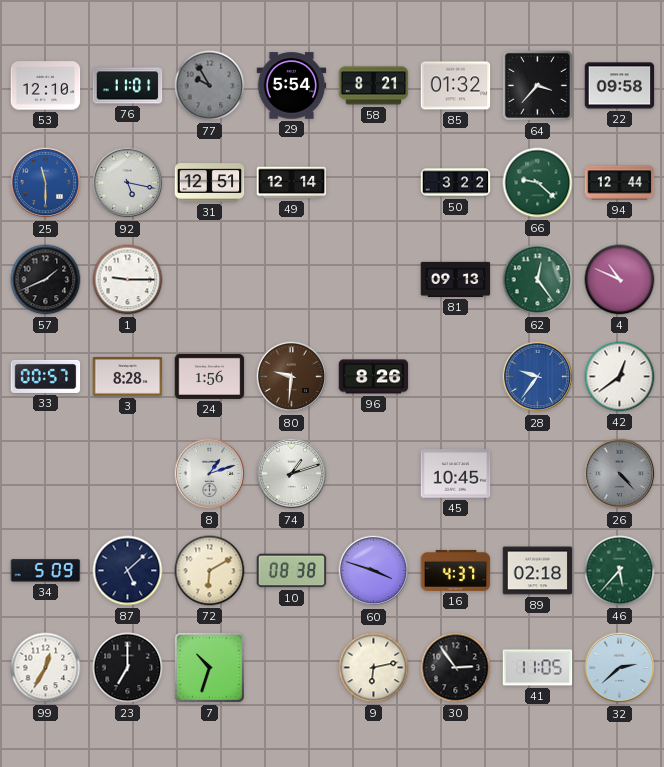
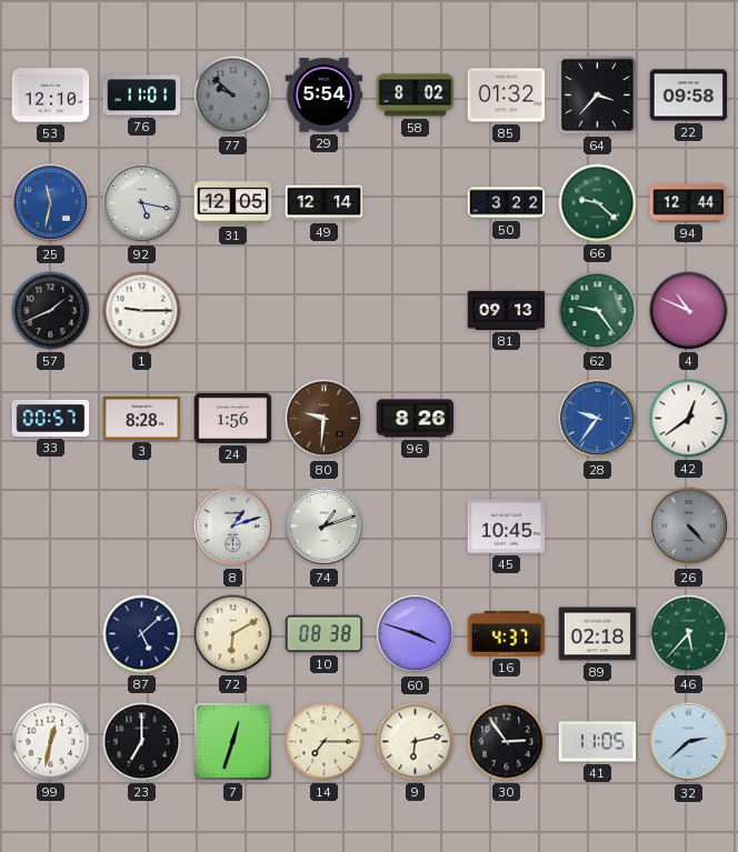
77: 9:55 -> 9:52
58: 8:21 -> 8:02
25: 11:30 -> 11:32
31: 12:51 -> 12:05
62: 12:24 -> 9:24
34: 5:09 -> none
99: 12:35 -> 12:32
7: 10:33 -> 12:33
14: none -> 7:15
